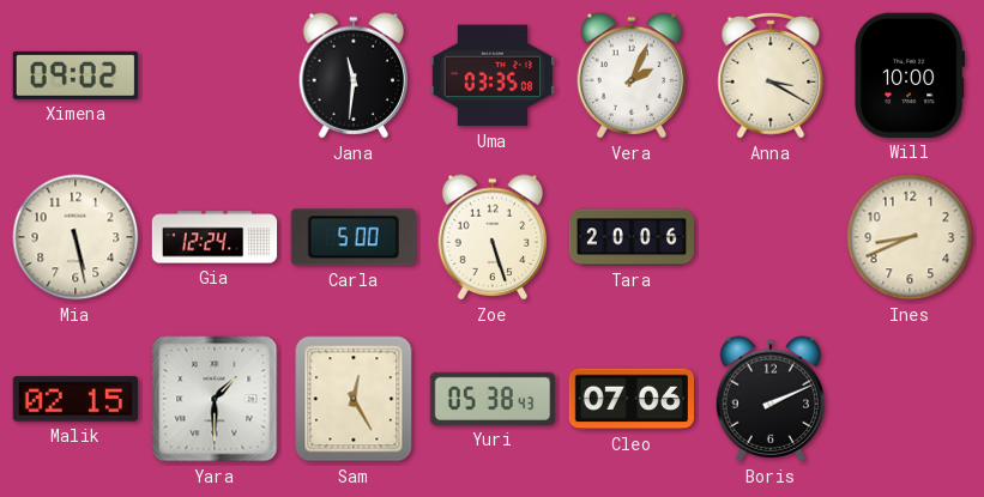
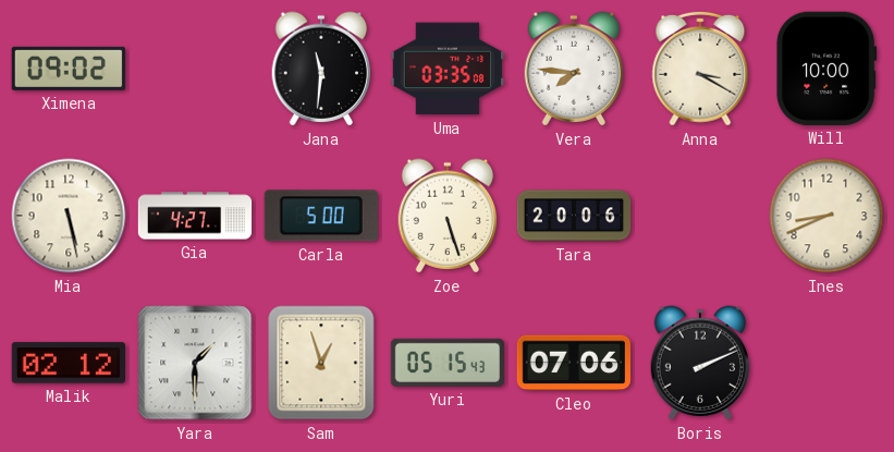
Vera: 2:04 -> 7:46
Gia: 12:24 -> 4:27
Malik: 02:15 -> 02:12
Sam: 12:25 -> 12:57
Yuri: 05:38 -> 05:15
